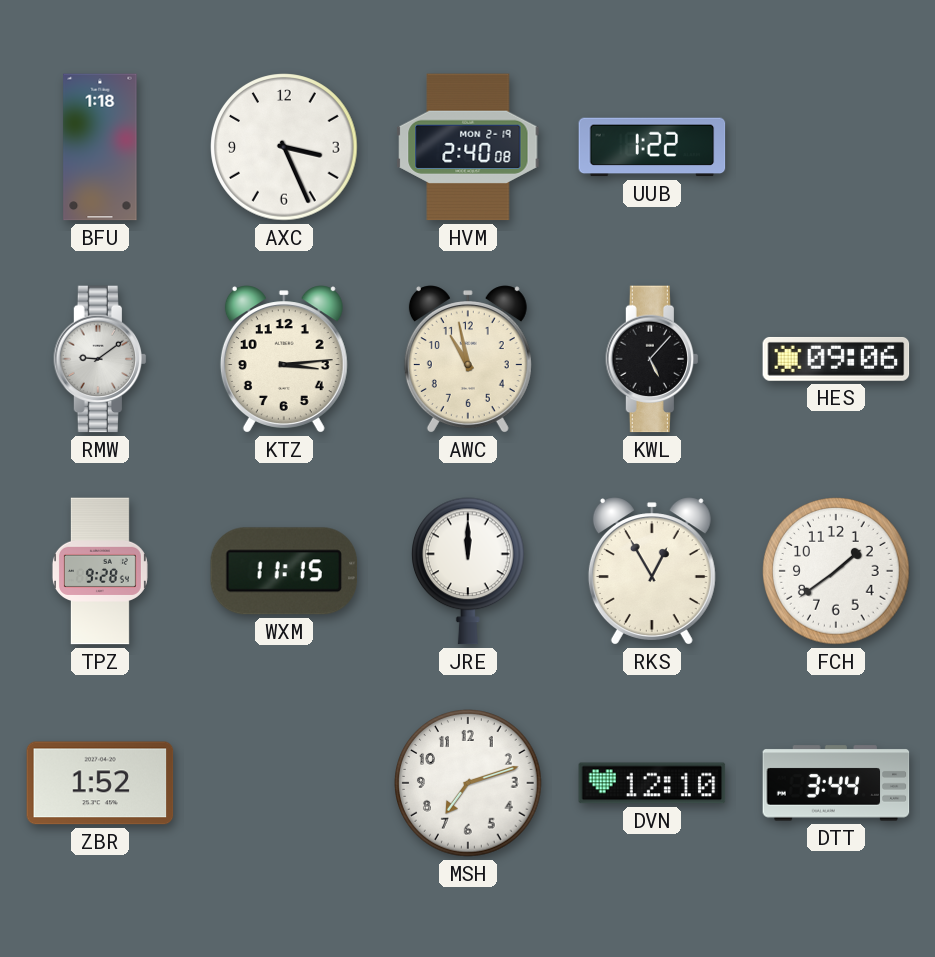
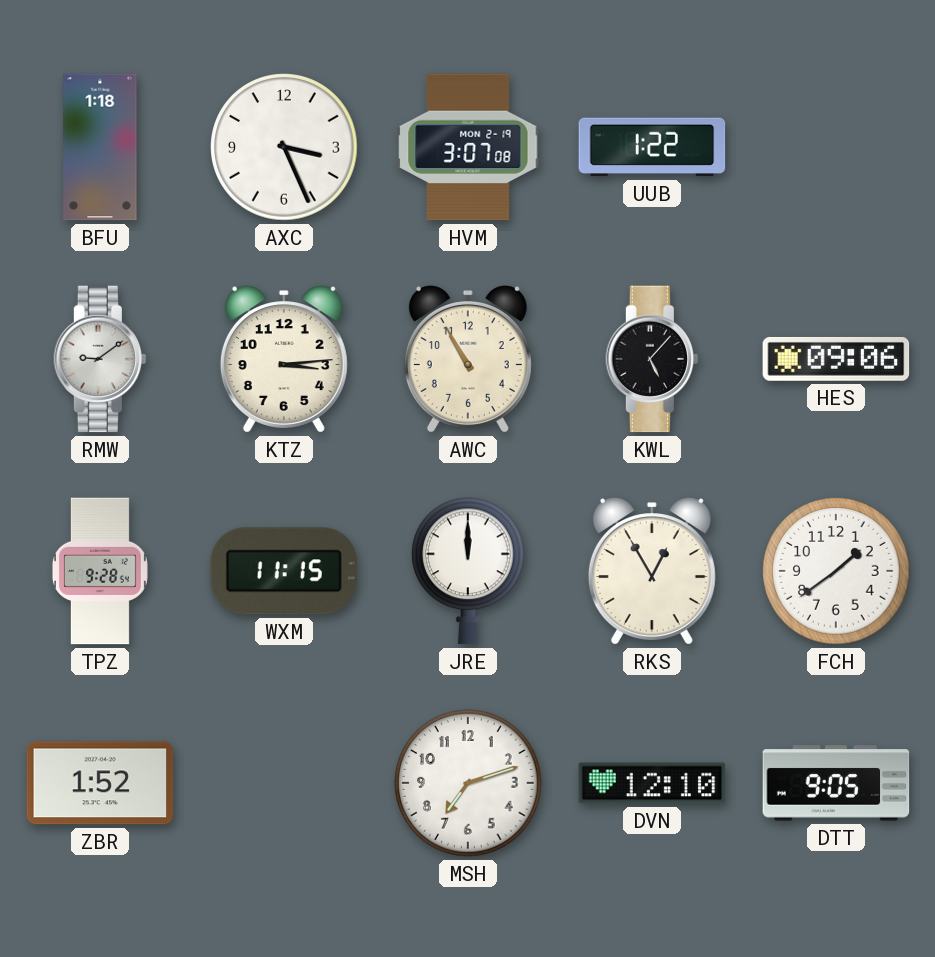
HVM: 2:40 -> 3:07
AWC: 10:58 -> 10:55
DTT: 3:44 -> 9:05
